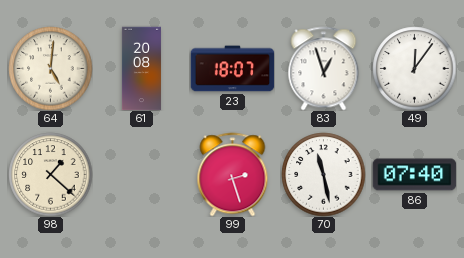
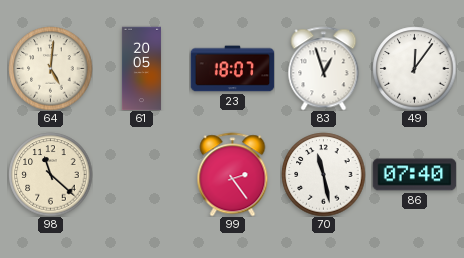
61: 20:08 -> 20:05
98: 1:22 -> 11:22
99: 2:27 -> 2:24
